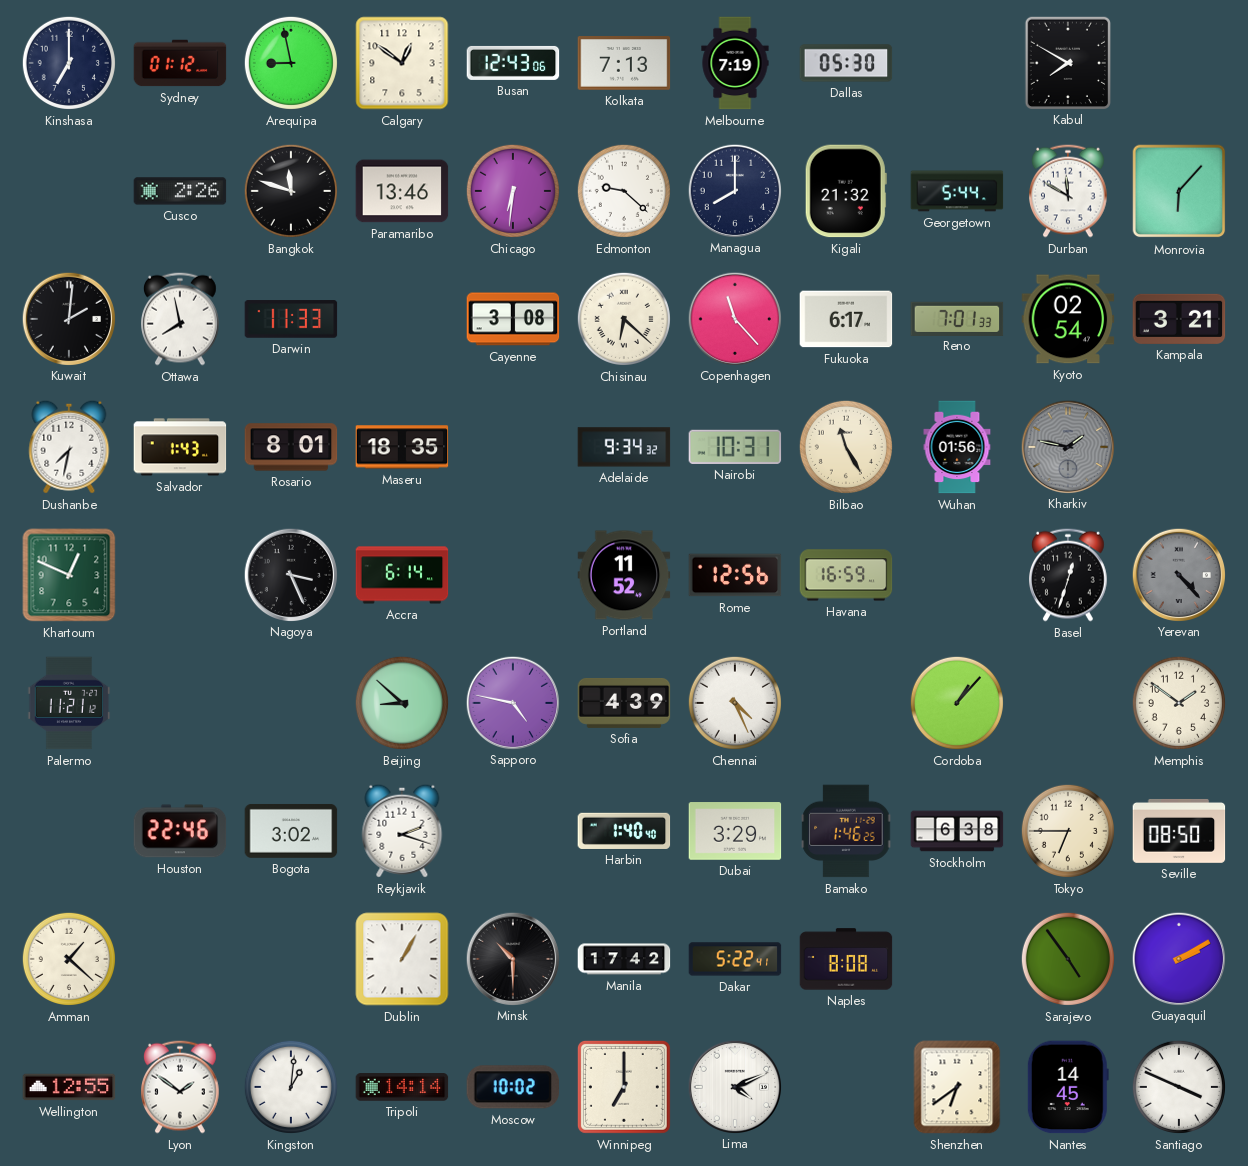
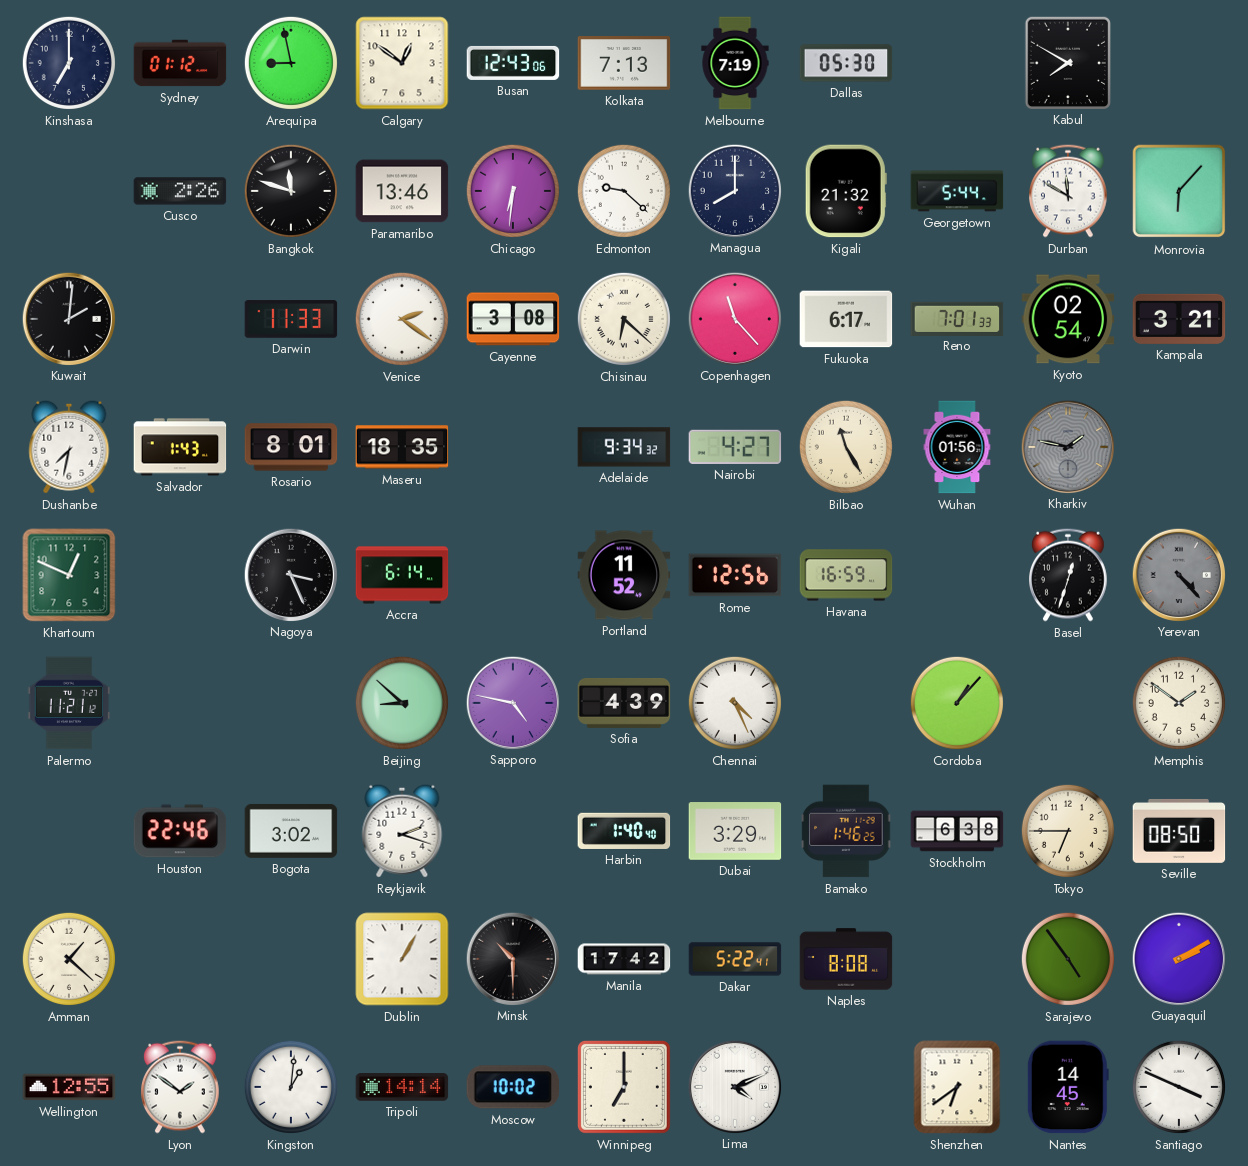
Ottawa: 7:58 -> none
Venice: none -> 2:21
Nairobi: 10:31 -> 4:27
